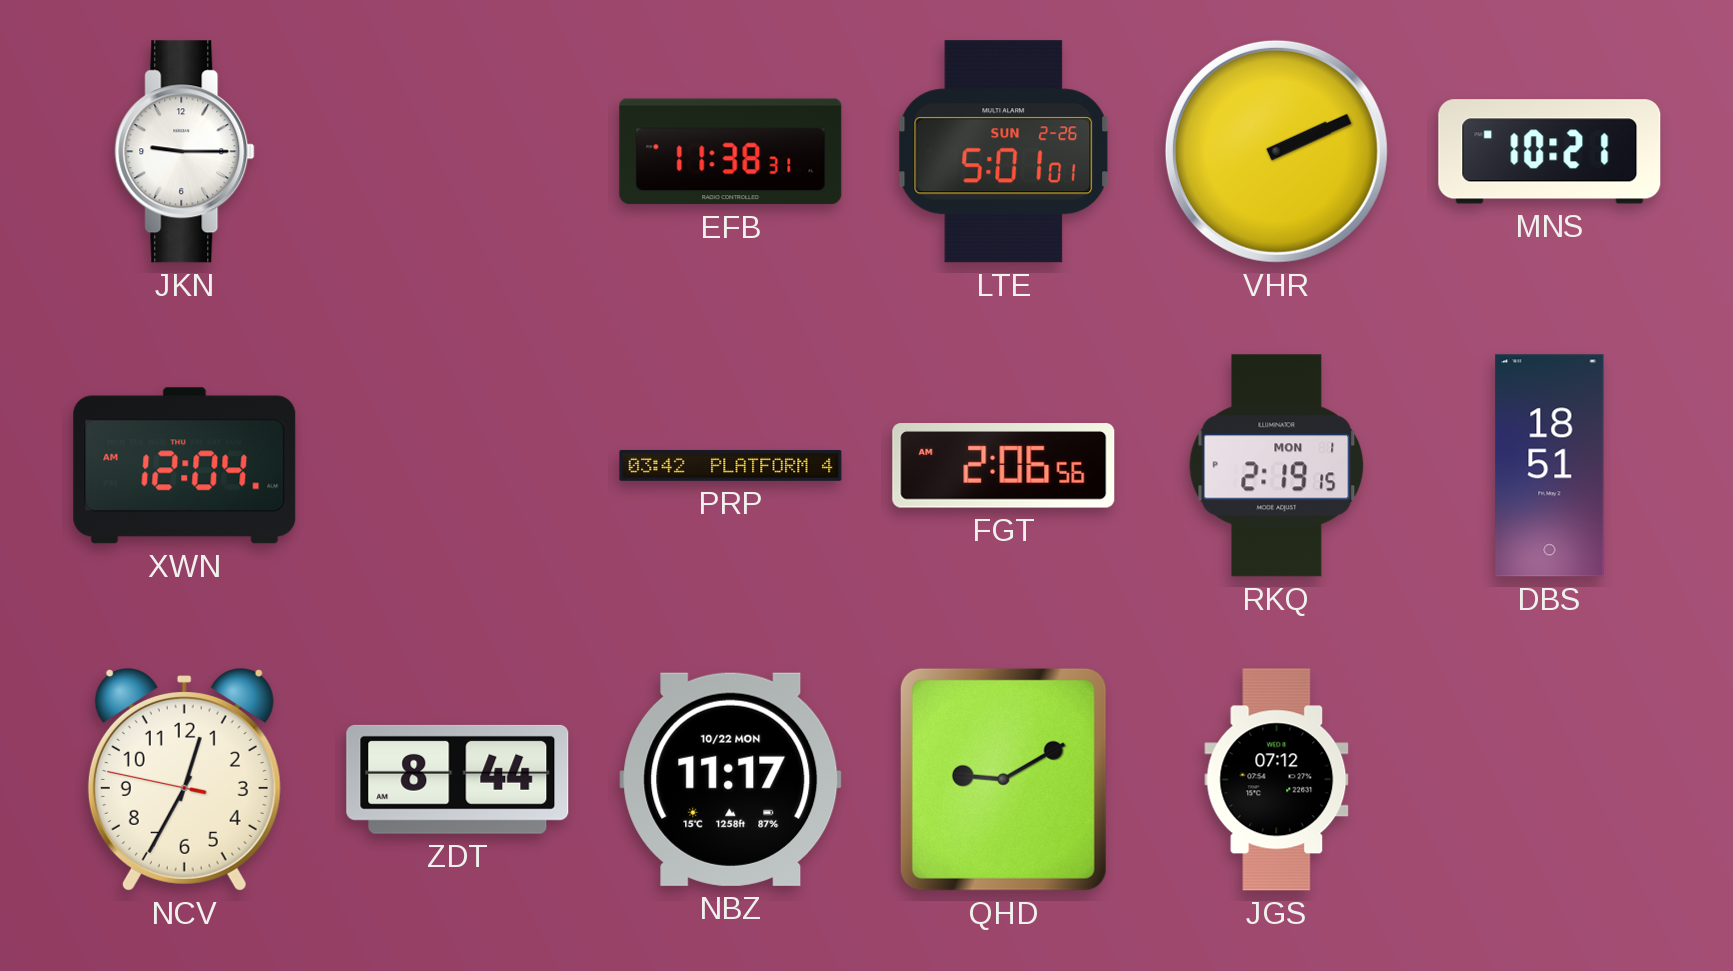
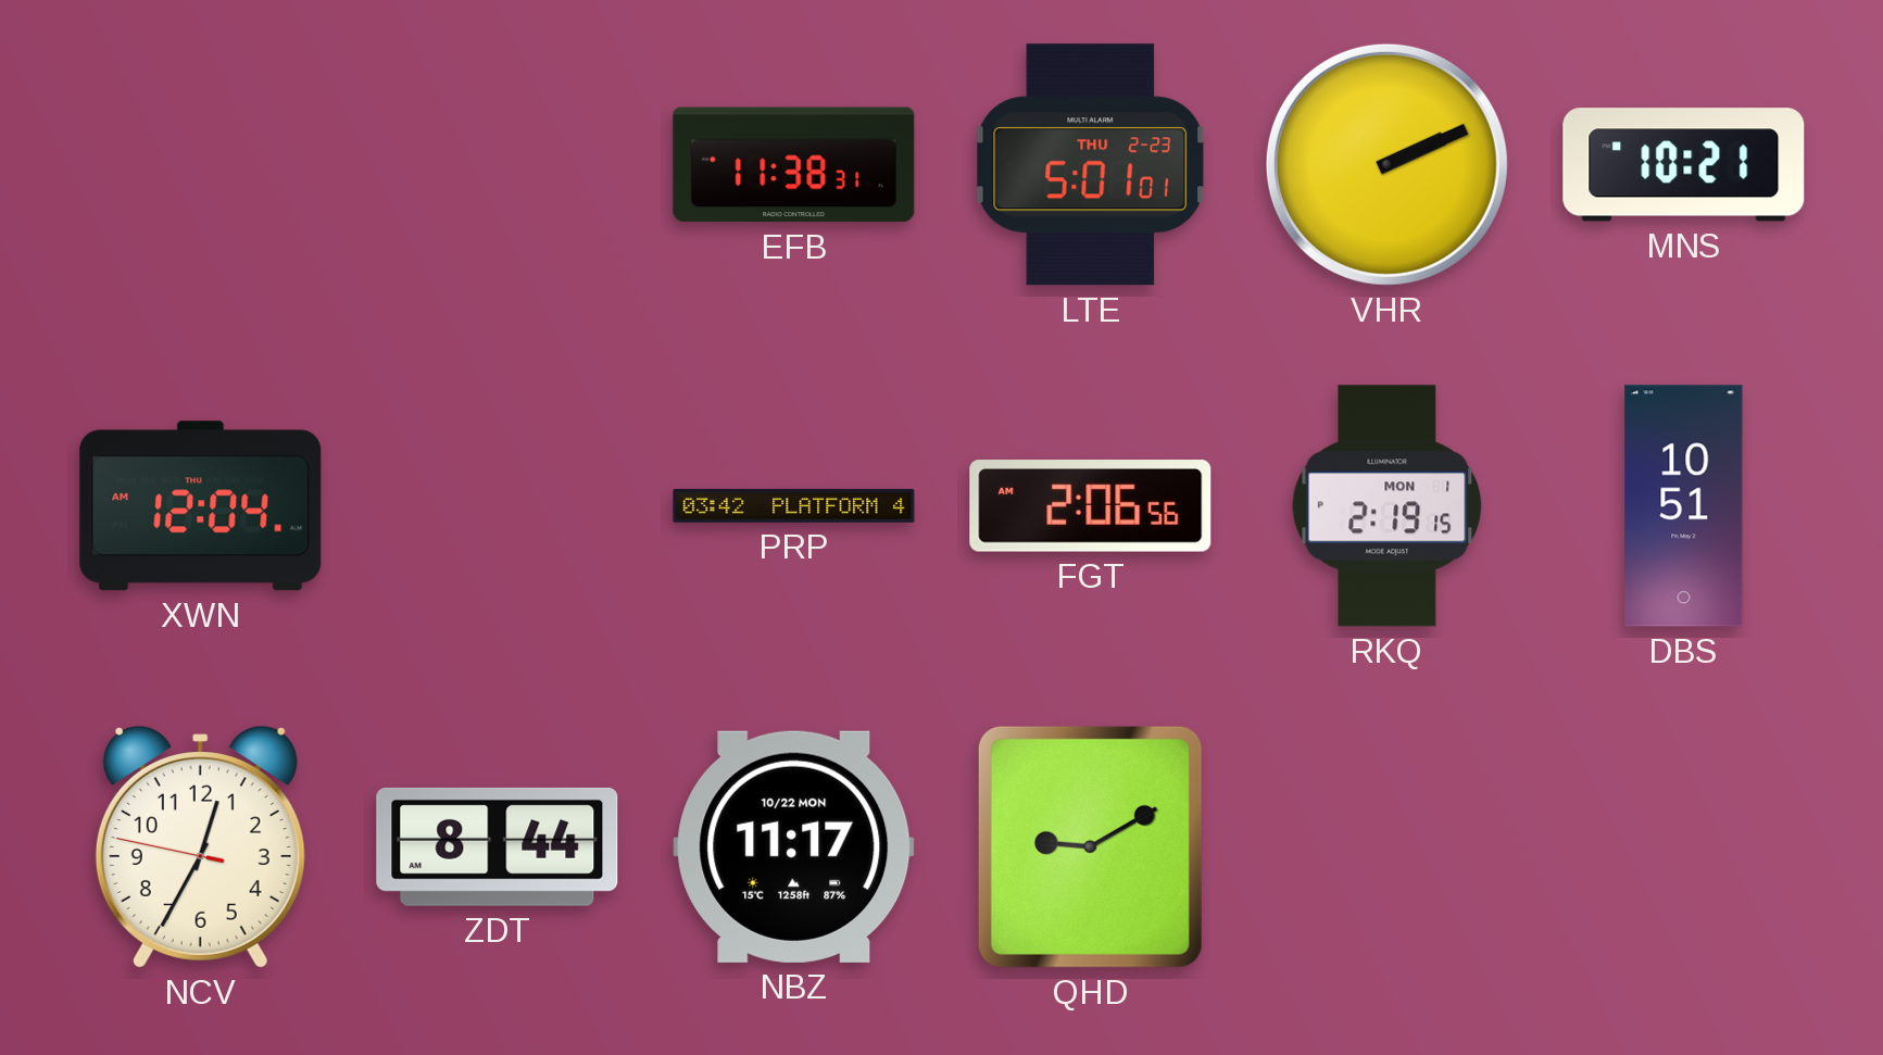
JKN: 9:15 -> none
LTE date: SUN 2-26 -> THU 2-23
DBS: 18:51 -> 10:51
JGS: 07:12 -> none
